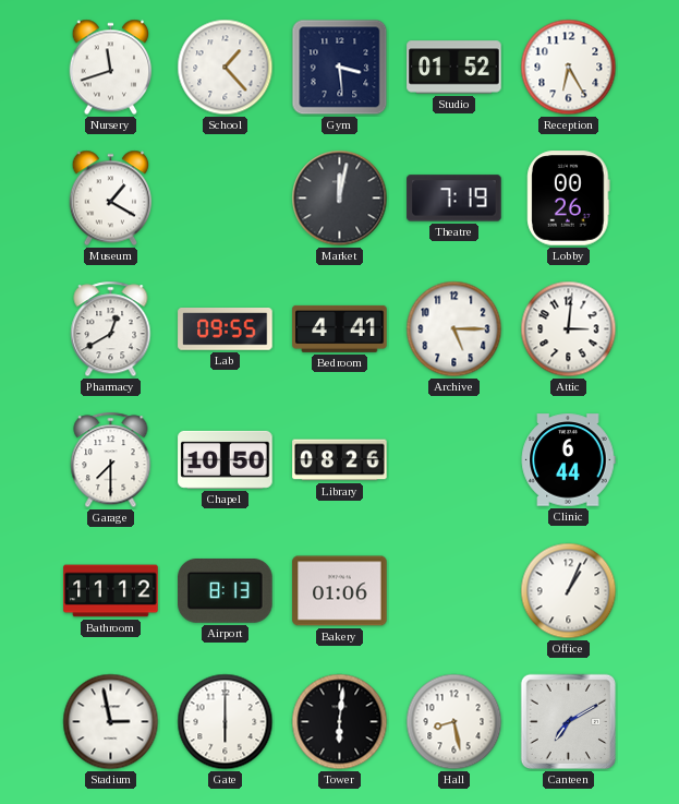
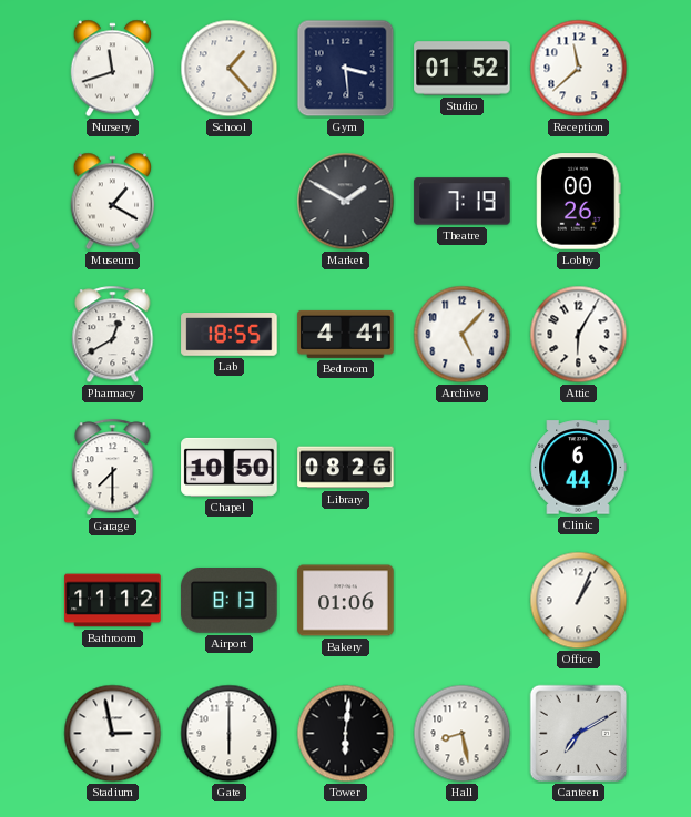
Reception: 6:25 -> 11:38
Market: 12:02 -> 1:50
Lab: 09:55 -> 18:55
Archive: 5:15 -> 5:07
Attic: 3:01 -> 6:05
